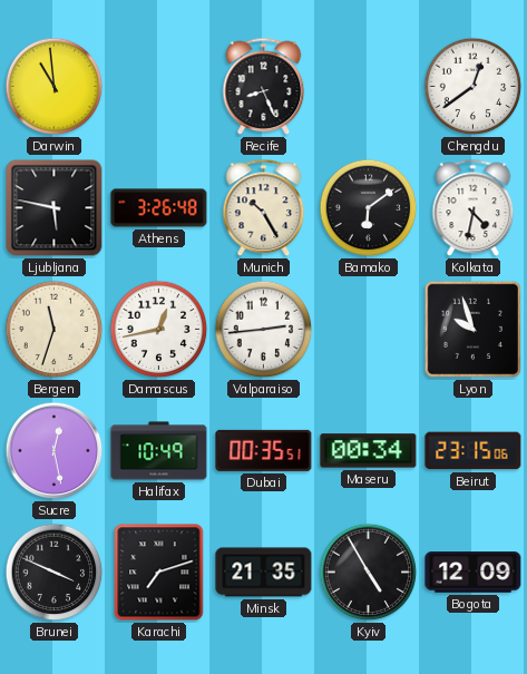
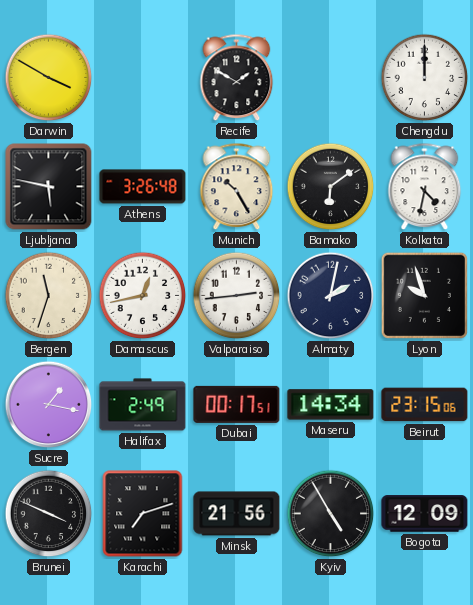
Darwin: 10:59 -> 3:50
Recife: 8:26 -> 1:50
Chengdu: 12:39 -> 12:00
Almaty: none -> 2:02
Sucre: 12:28 -> 1:17
Halifax: 10:49 -> 2:49
Dubai: 00:35 -> 00:17
Maseru: 00:34 -> 14:34
Minsk: 21:35 -> 21:56
